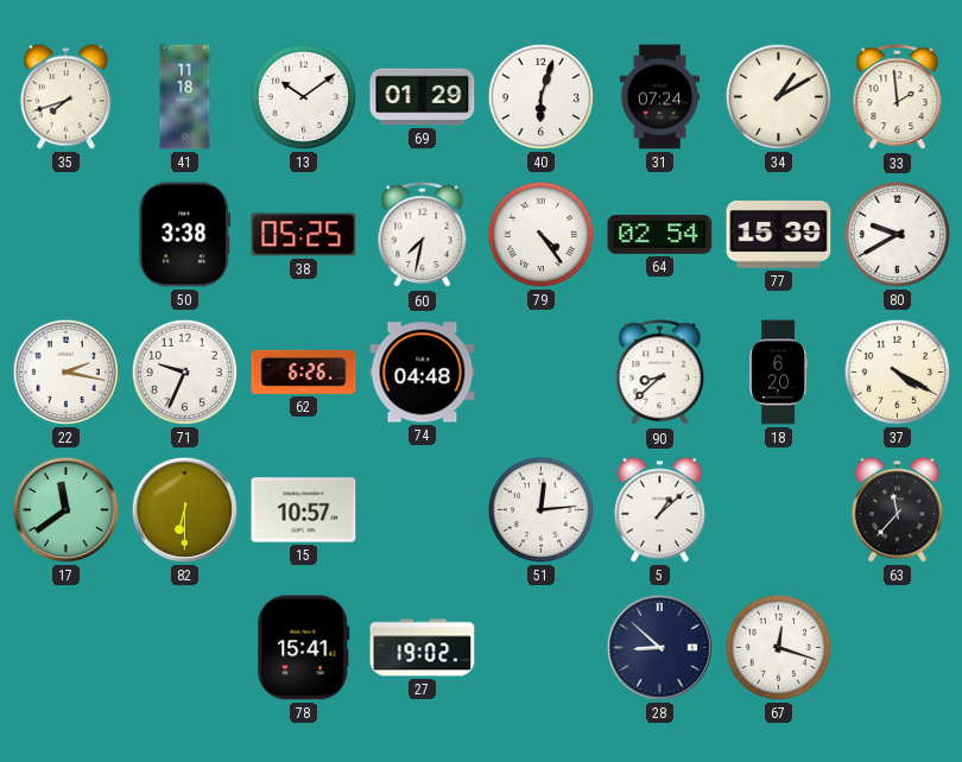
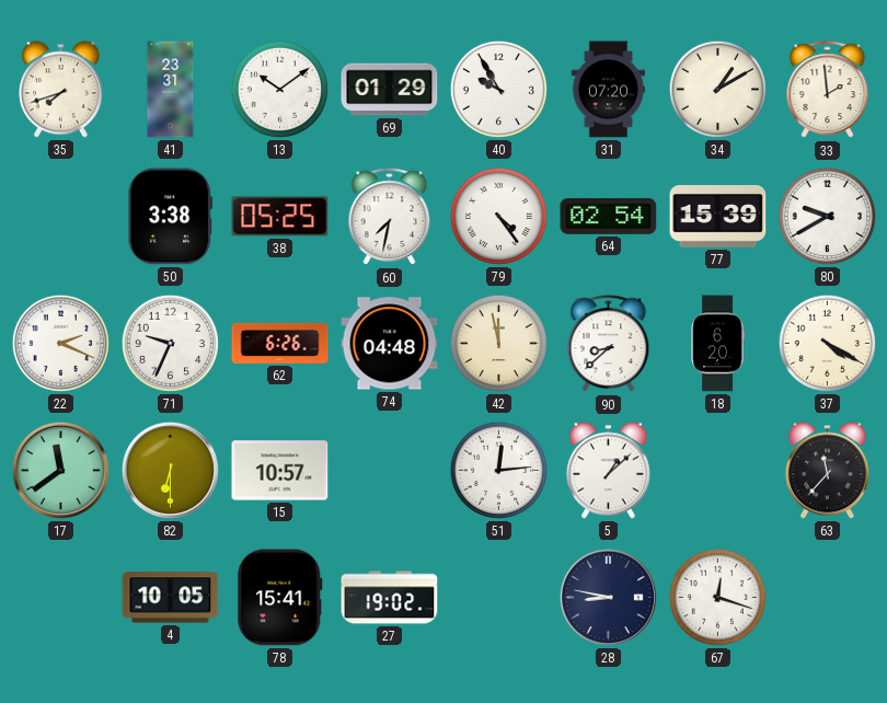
41: 11:18 -> 23:31
40: 6:03 -> 9:55
31: 07:24 -> 07:20
22: 2:17 -> 2:19
42: none -> 11:58
4: none -> 10:05
28: 8:52 -> 8:47
